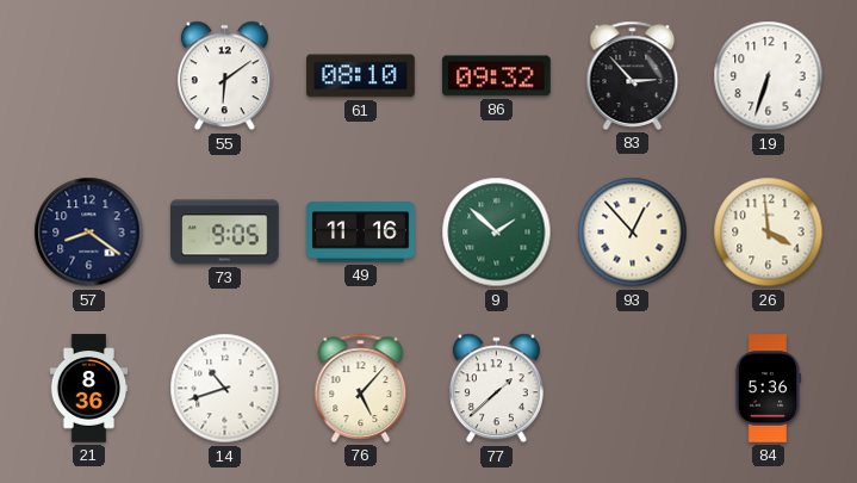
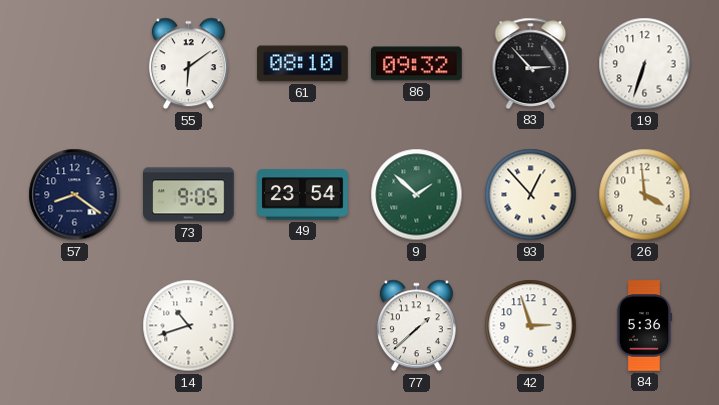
49: 11:16 -> 23:54
21: 8:36 -> none
76: 5:07 -> none
42: none -> 2:57
